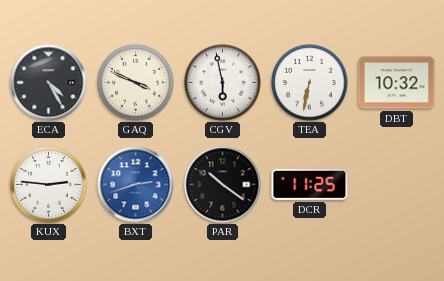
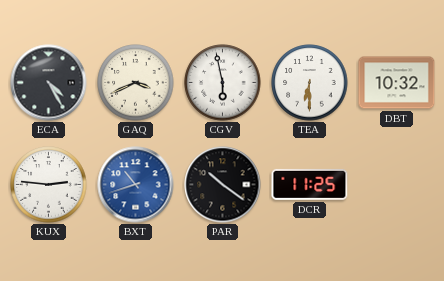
GAQ: 3:49 -> 3:41
TEA: 6:32 -> 6:30
BXT: 2:42 -> 10:42
